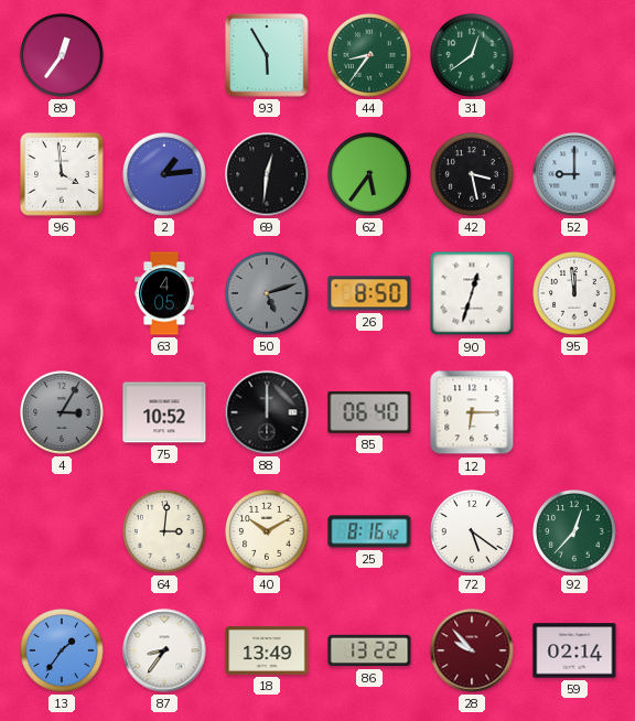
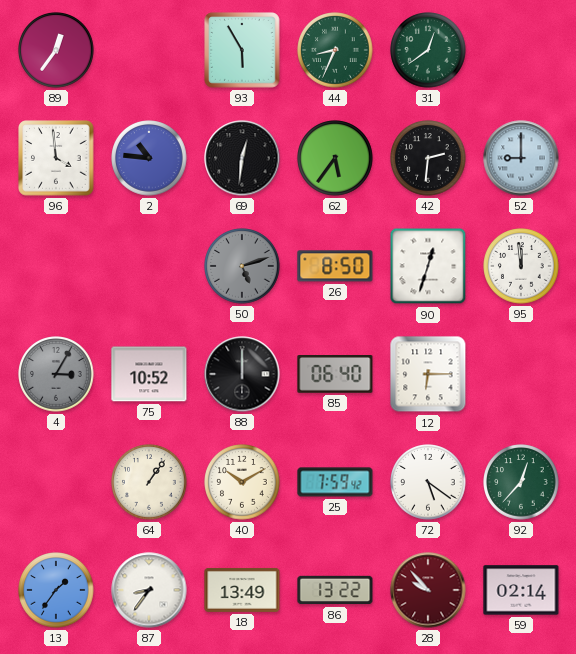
44: 8:36 -> 8:34
2: 1:14 -> 10:46
42: 3:28 -> 2:31
63: 4:05 -> none
64: 3:01 -> 1:06
25: 8:16 -> 7:59
